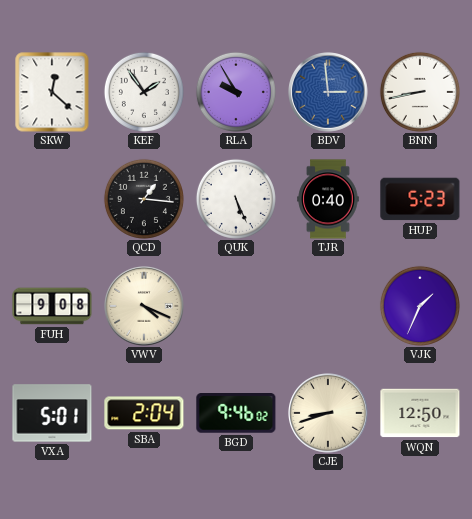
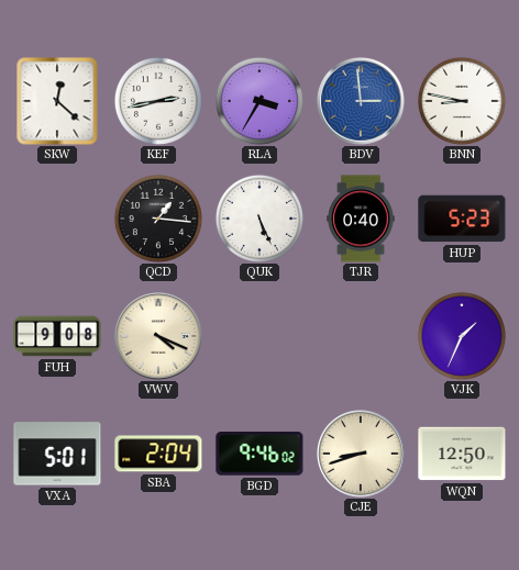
KEF: 1:54 -> 2:43
RLA: 9:55 -> 3:35
BNN: 8:43 -> 8:47
